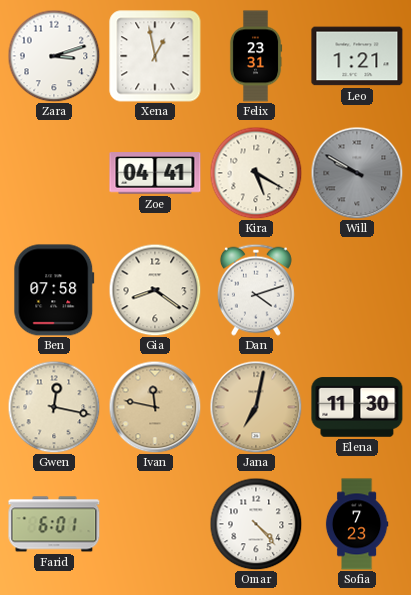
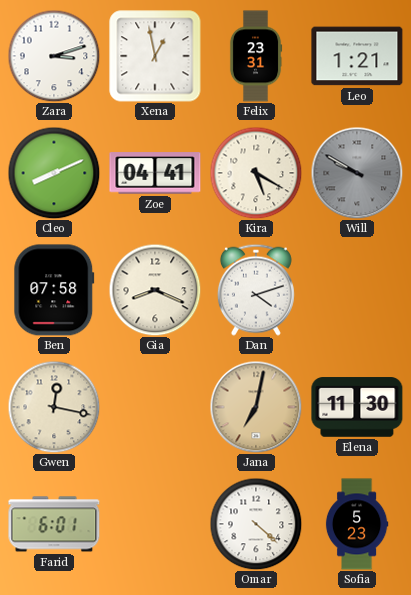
Cleo: none -> 8:11
Gia: 8:21 -> 8:19
Ivan: 11:47 -> none
Omar: 4:23 -> 4:22
Sofia: 7:23 -> 5:23
